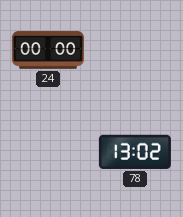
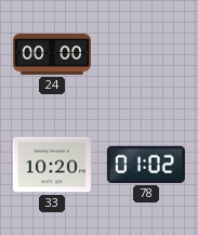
33: none -> 10:20
78: 13:02 -> 01:02
